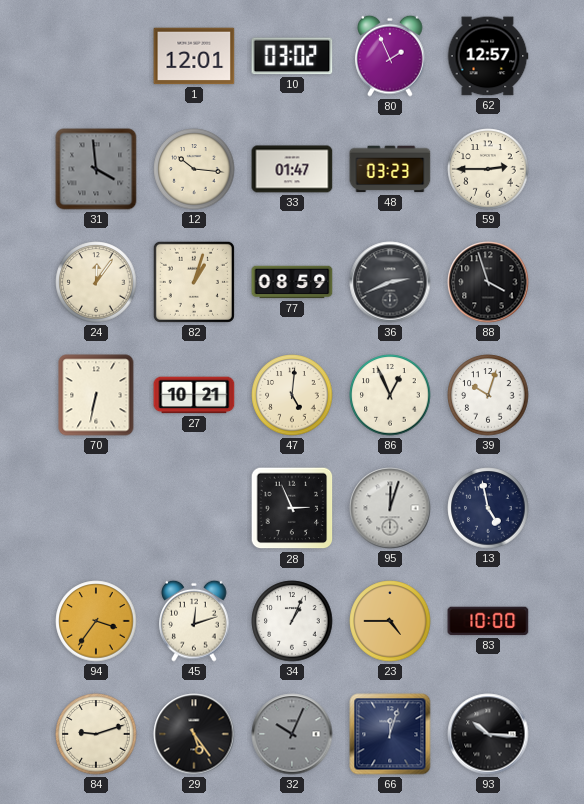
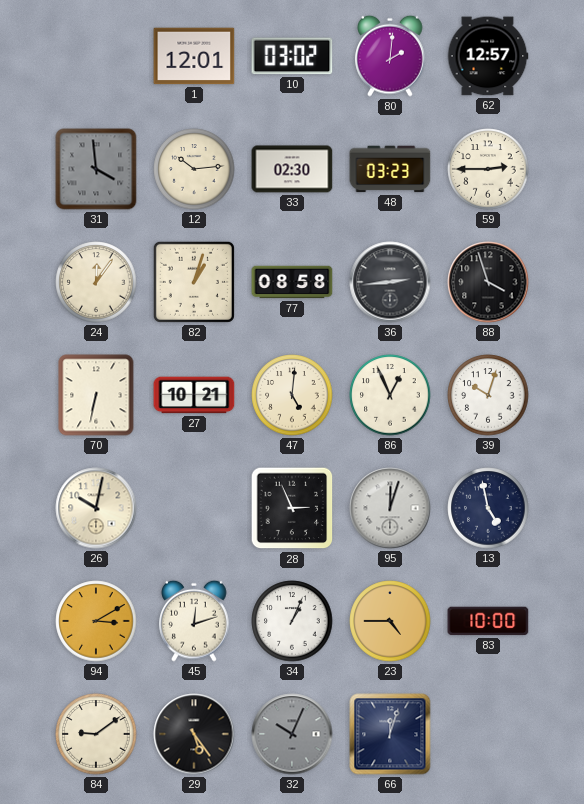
80: 1:56 -> 2:01
12: 10:16 -> 10:14
33: 01:47 -> 02:30
77: 08:59 -> 08:58
36: 2:41 -> 2:44
26: none -> 10:02
94: 3:36 -> 3:10
84: 9:12 -> 9:09
93: 10:16 -> none
